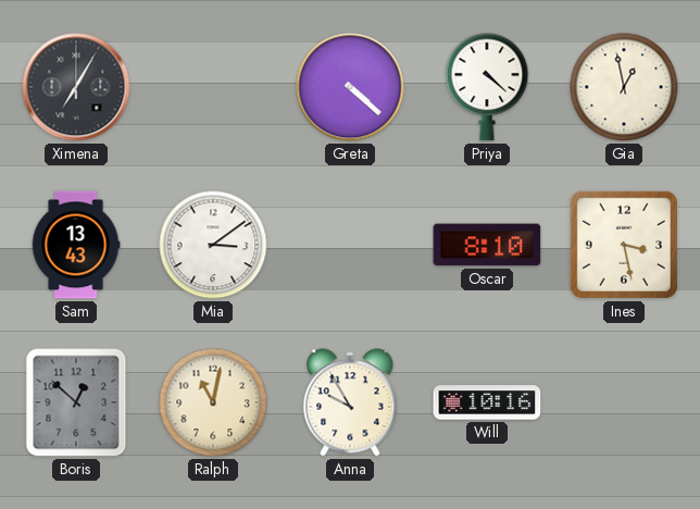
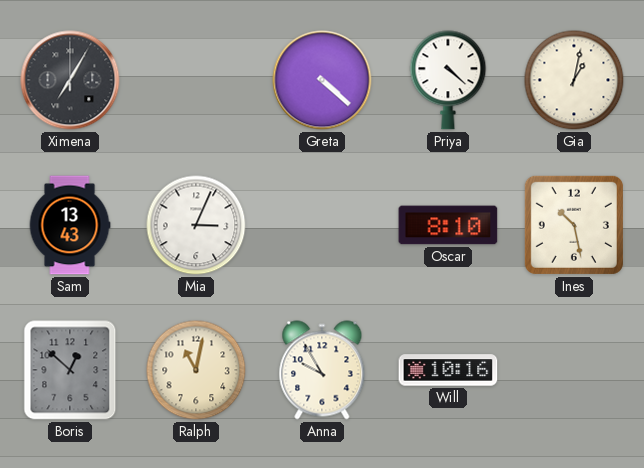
Gia: 12:58 -> 1:02
Mia: 3:09 -> 3:04
Ines: 3:28 -> 10:28
